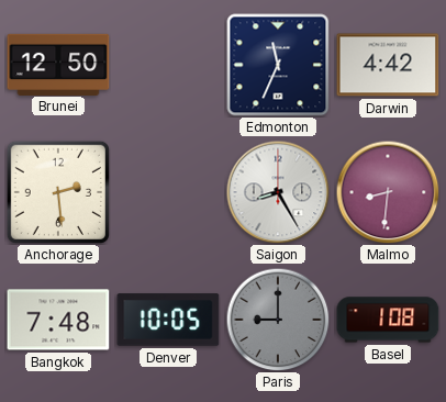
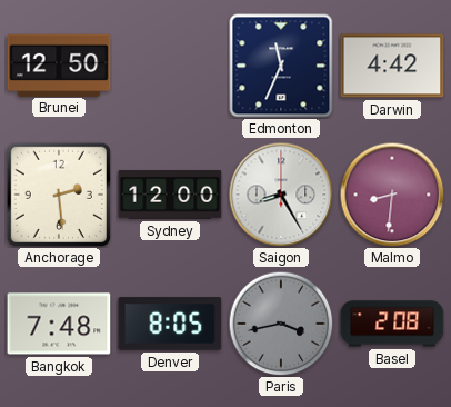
Sydney: none -> 12:00
Denver: 10:05 -> 8:05
Paris: 9:00 -> 3:43
Basel: 1:08 -> 2:08
